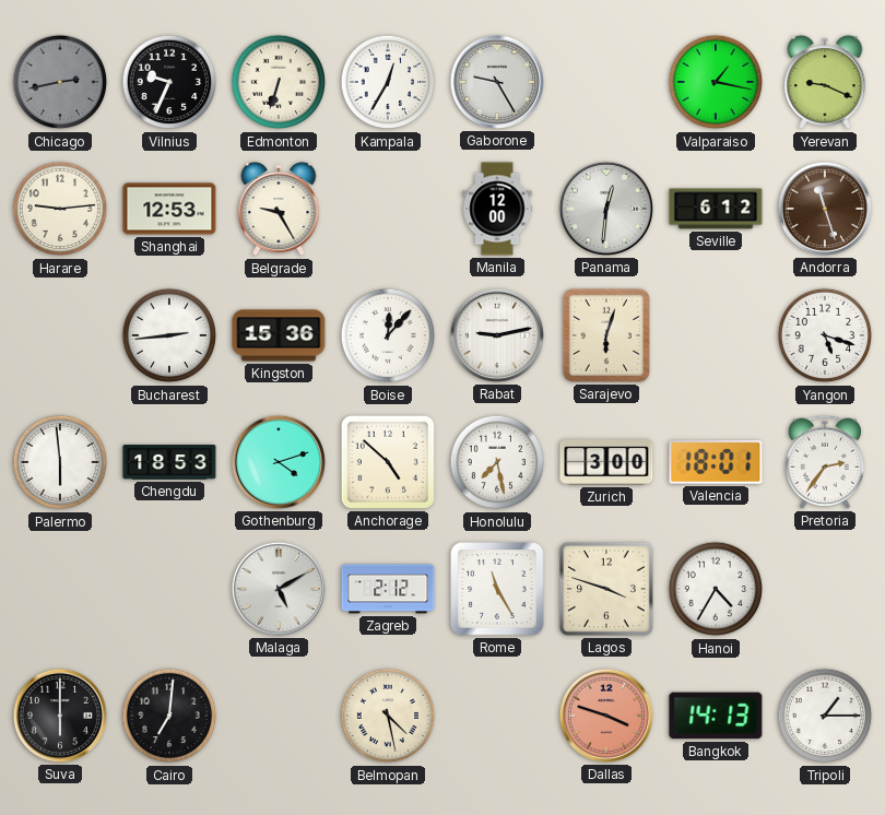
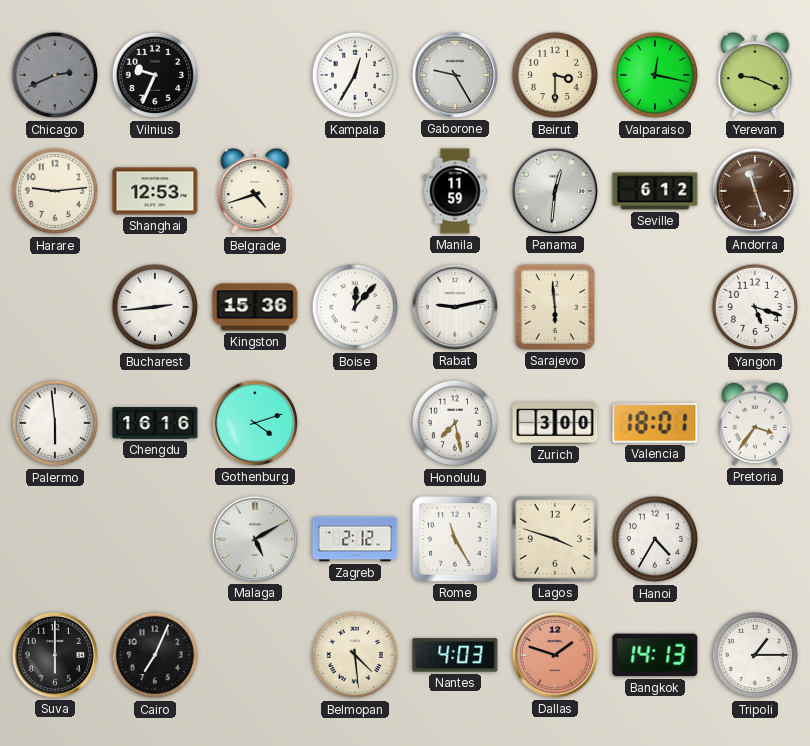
Chicago: 2:43 -> 2:41
Edmonton: 6:33 -> none
Beirut: none -> 3:30
Valparaiso: 1:17 -> 12:17
Belgrade: 9:25 -> 4:42
Manila: 12:00 -> 11:59
Sarajevo: 6:03 -> 5:59
Chengdu: 18:53 -> 16:16
Anchorage: 4:52 -> none
Pretoria: 2:36 -> 3:36
Cairo: 7:01 -> 7:04
Belmopan: 4:28 -> 4:29
Nantes: none -> 4:03
Dallas: 3:48 -> 1:48
